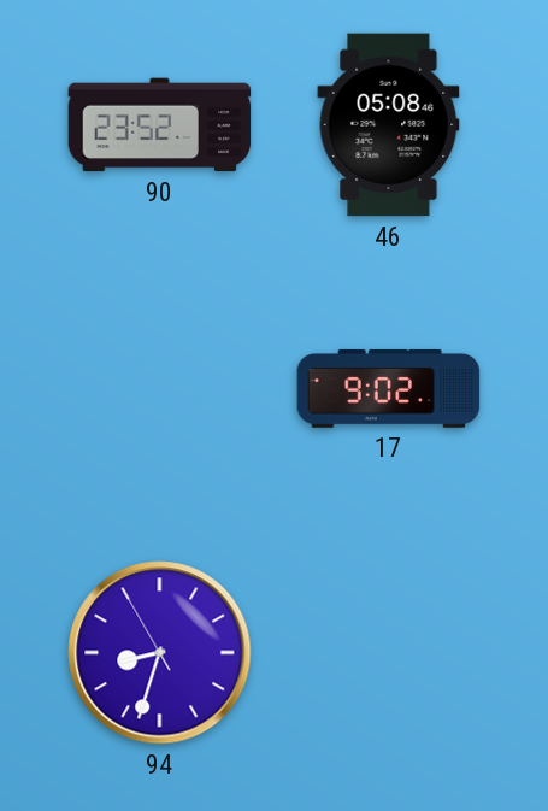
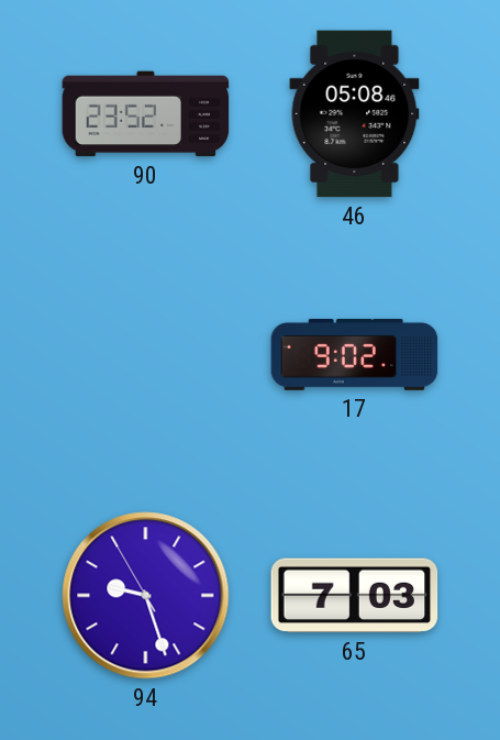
94: 8:32 -> 9:26
65: none -> 7:03
